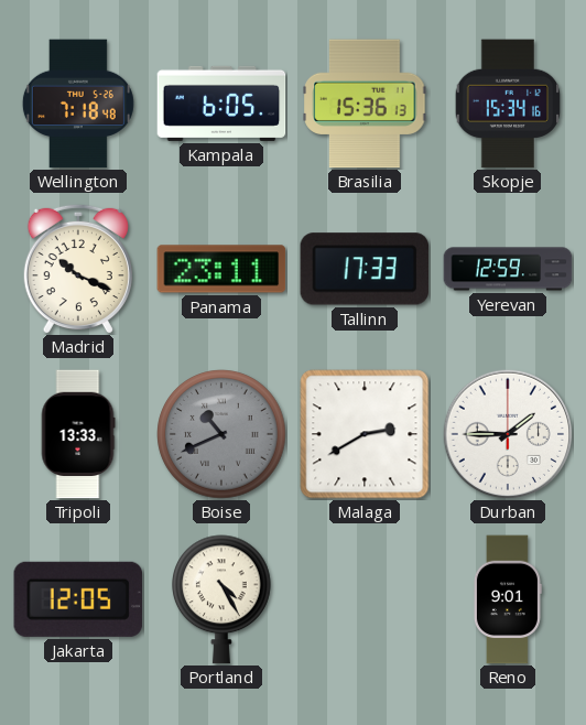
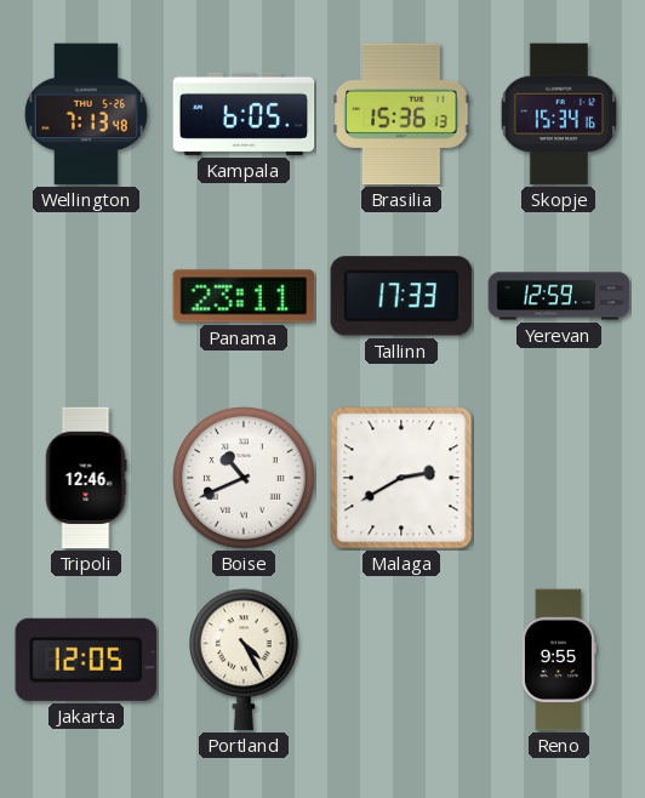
Wellington: 7:18 -> 7:13
Madrid: 10:19 -> none
Tripoli: 13:33 -> 12:46
Boise dial: grey -> white
Durban: 1:45 -> none
Reno: 9:01 -> 9:55
